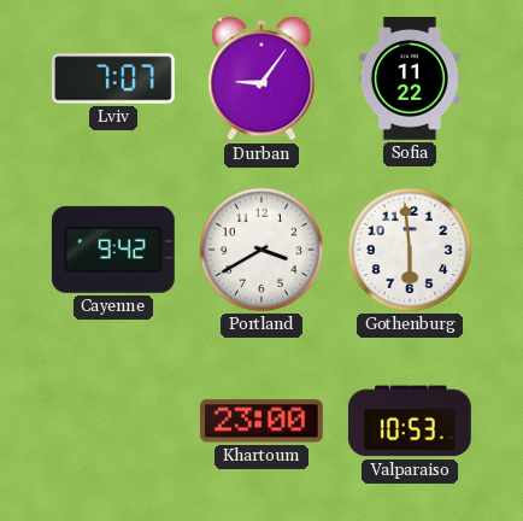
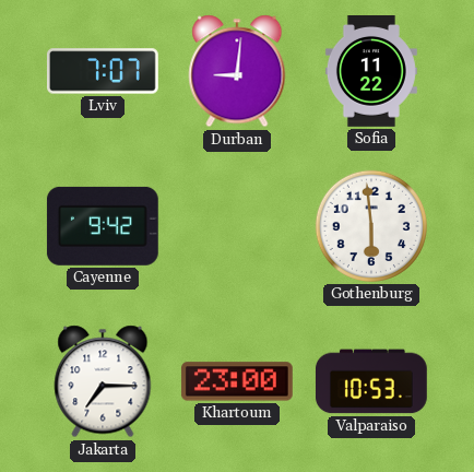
Durban: 9:06 -> 9:01
Portland: 3:40 -> none
Jakarta: none -> 7:15
